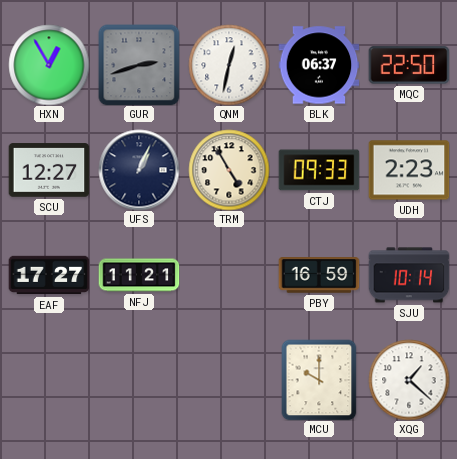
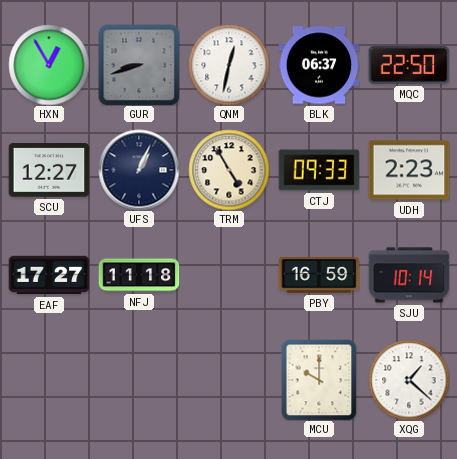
GUR: 2:42 -> 8:42
NFJ: 11:21 -> 11:18
